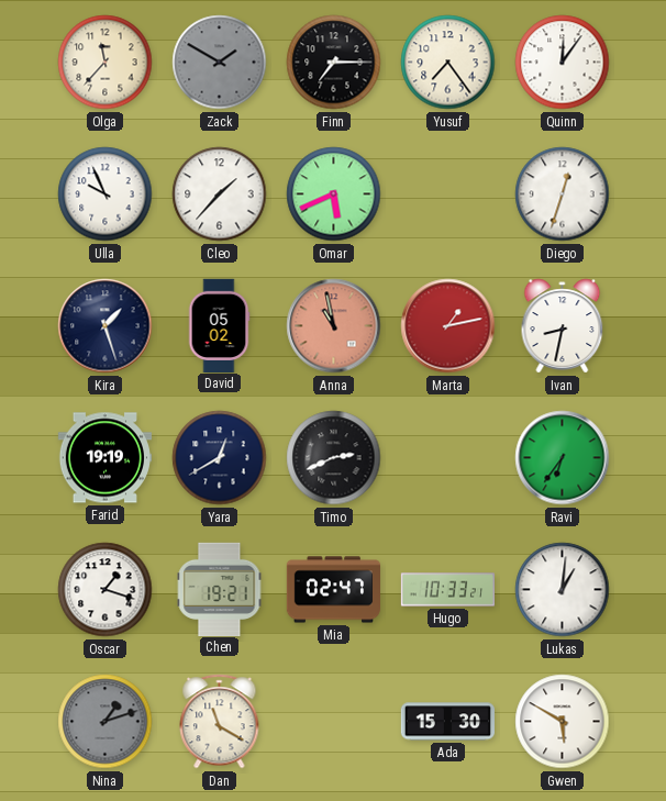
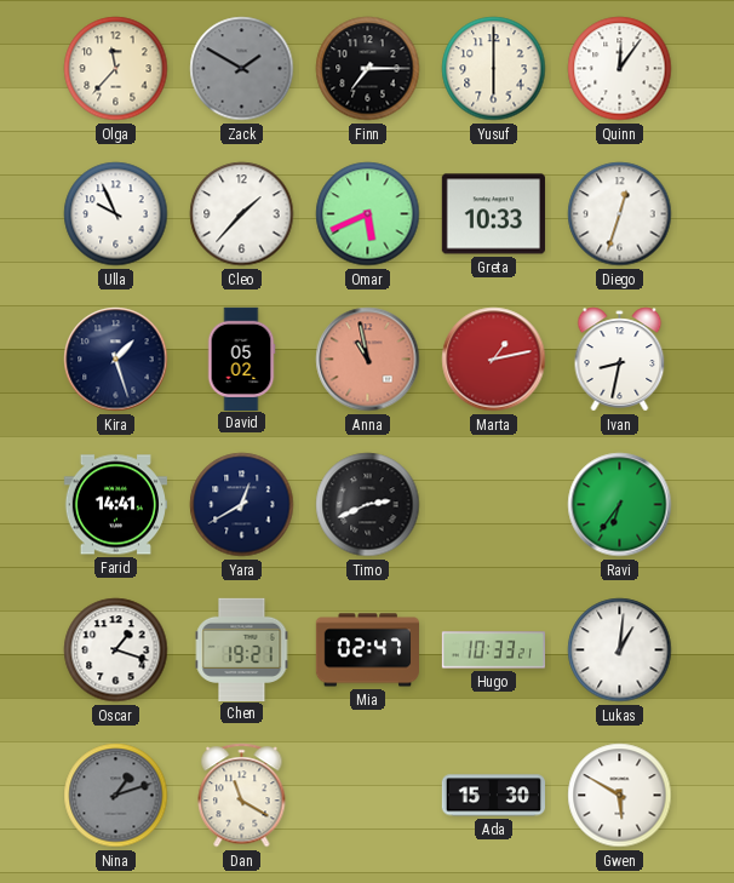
Yusuf: 7:24 -> 6:00
Greta: none -> 10:33
Farid: 19:19 -> 14:41
